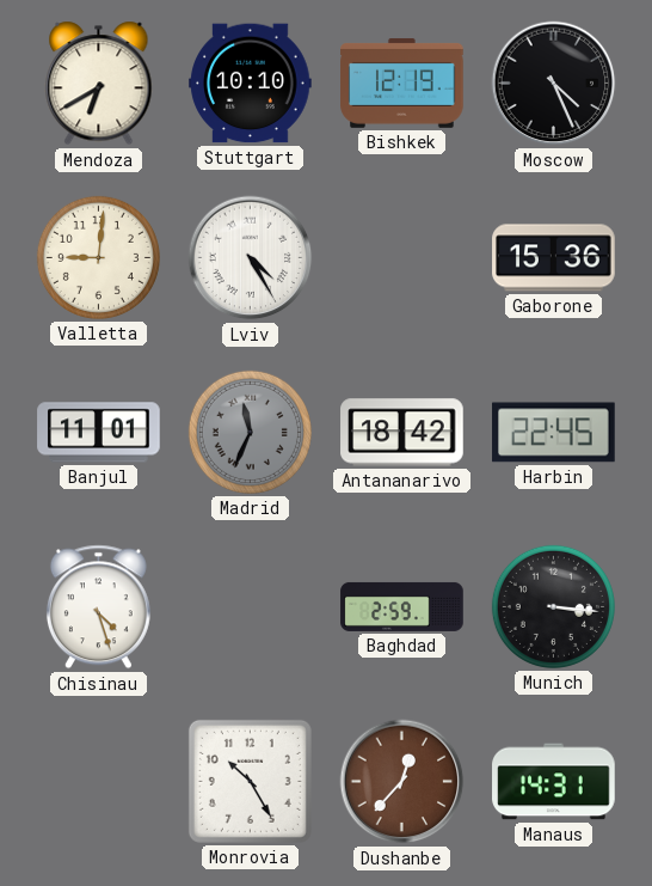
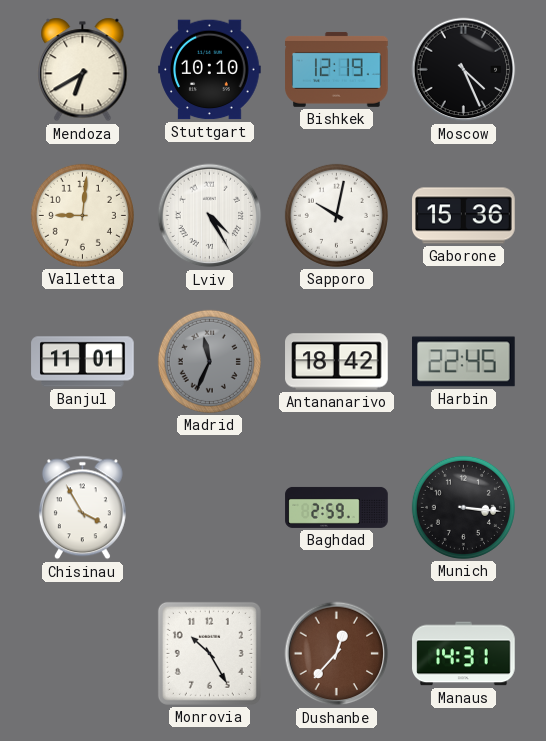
Sapporo: none -> 10:02
Chisinau: 4:27 -> 3:55
